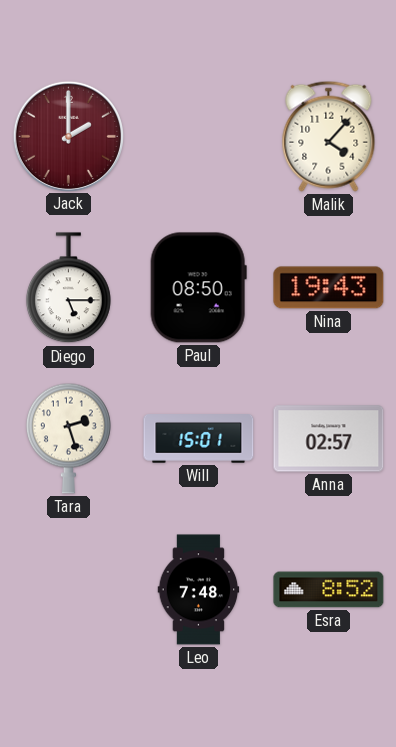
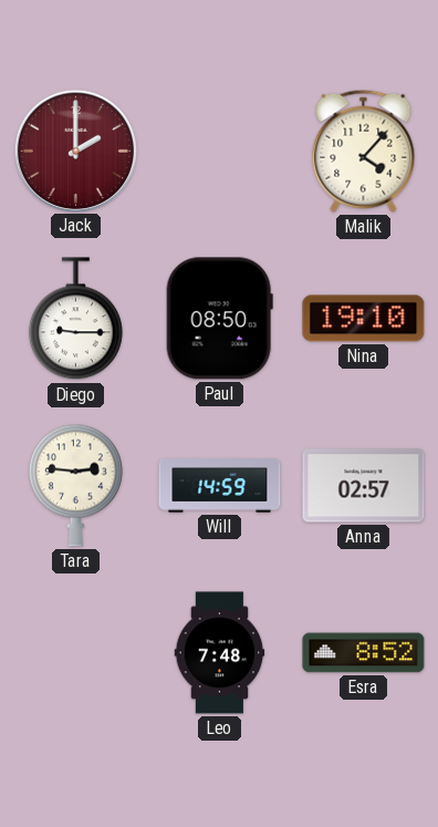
Diego: 5:15 -> 9:15
Nina: 19:43 -> 19:10
Tara: 2:27 -> 2:46
Will: 15:01 -> 14:59
